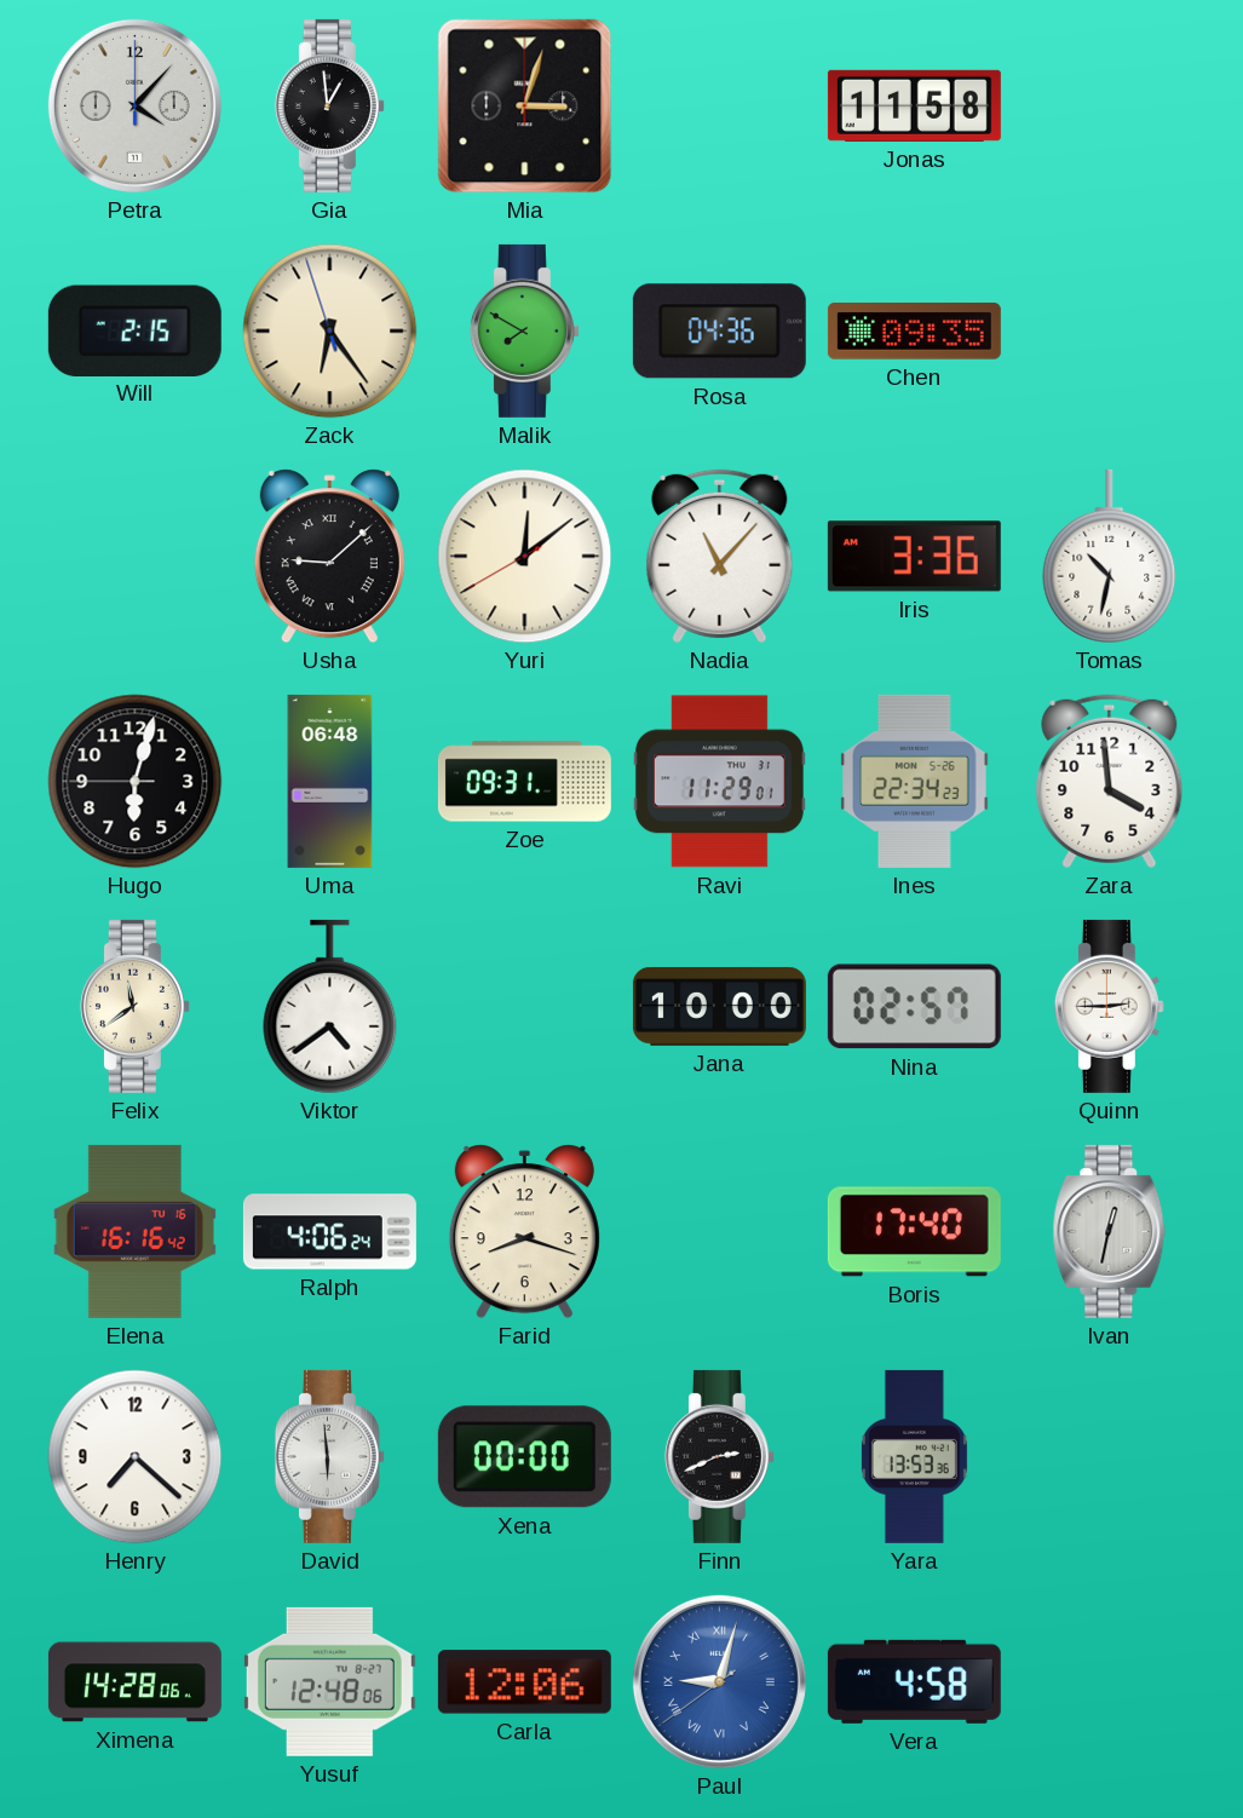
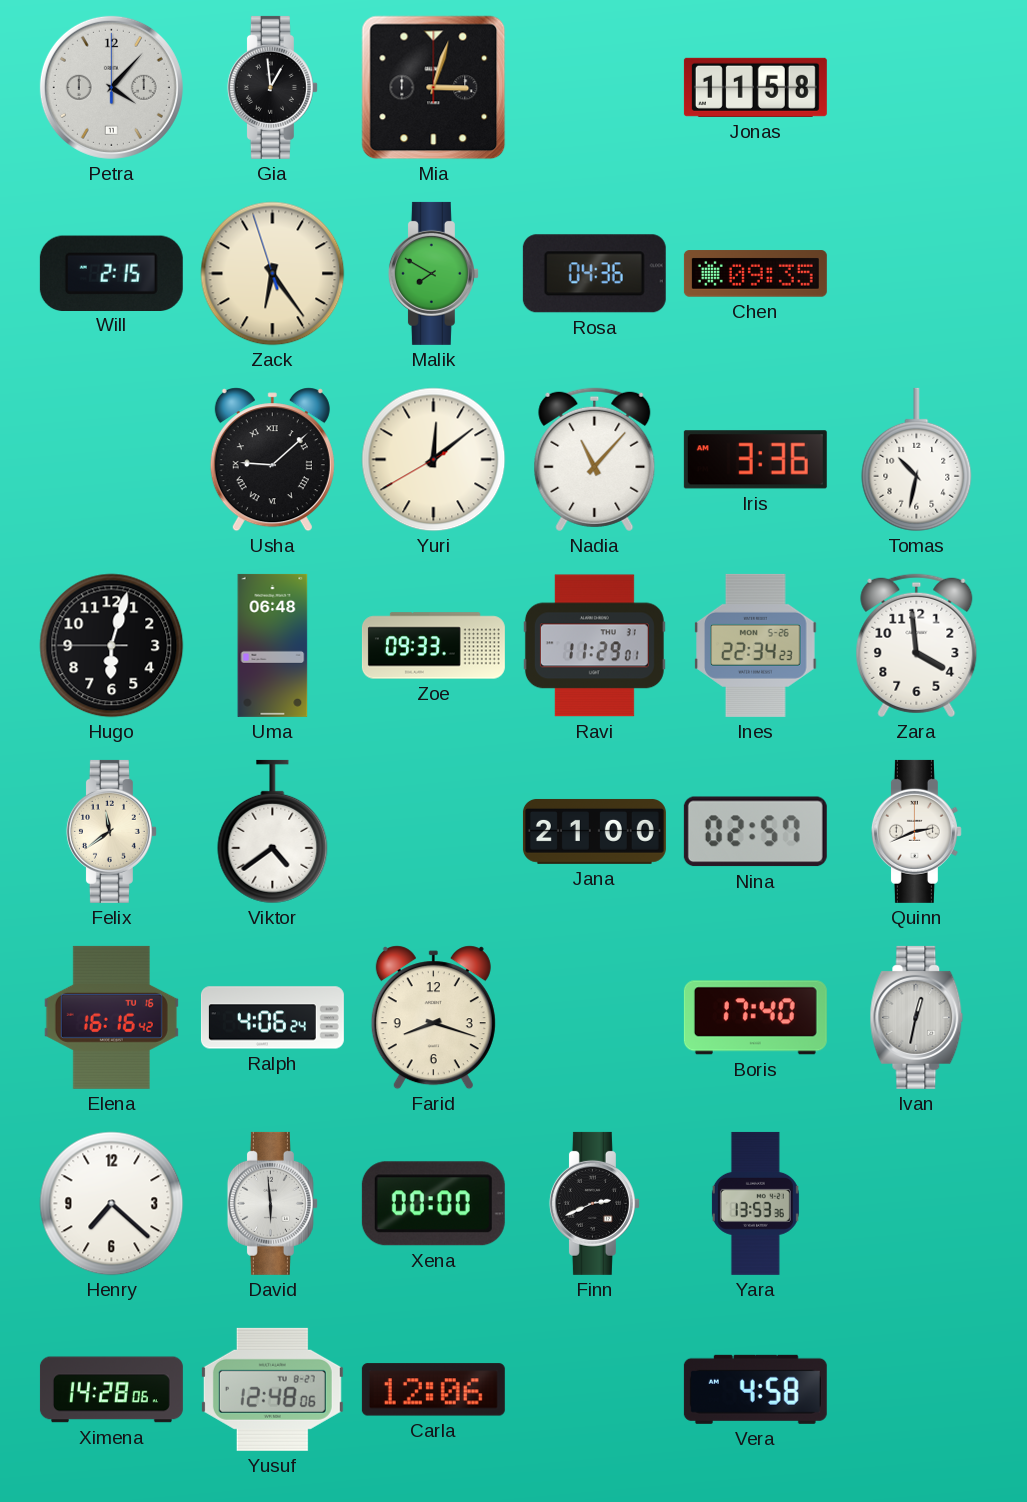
Zoe: 09:31 -> 09:33
Jana: 10:00 -> 21:00
Quinn: 2:45 -> 2:41
Paul: 9:02 -> none
